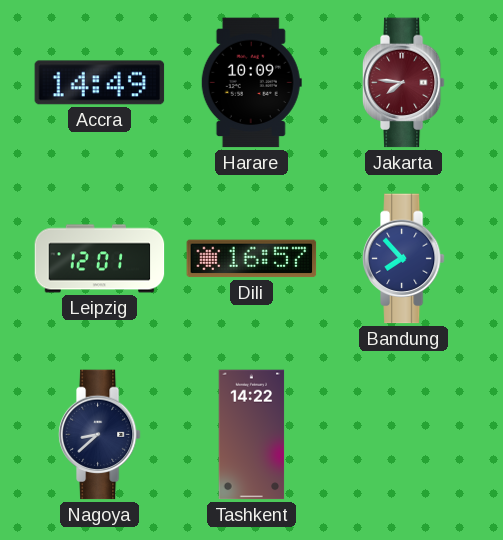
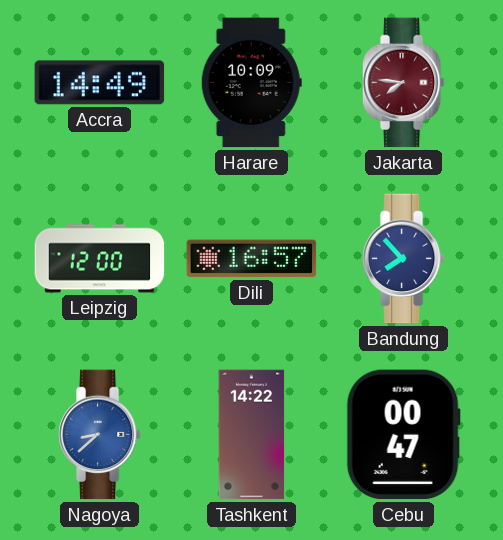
Leipzig: 12:01 -> 12:00
Nagoya dial: navy -> blue
Cebu: none -> 00:47
